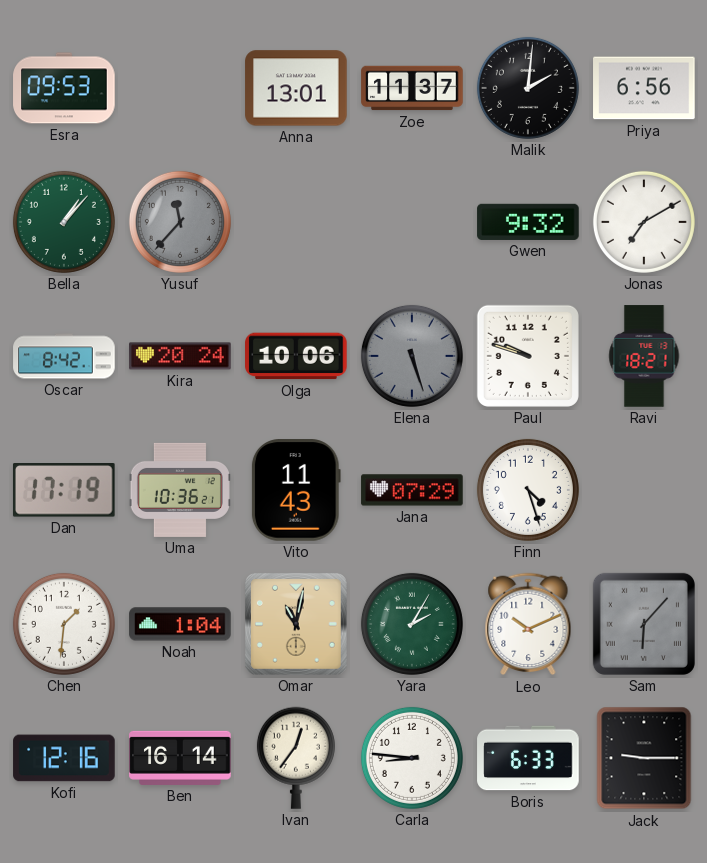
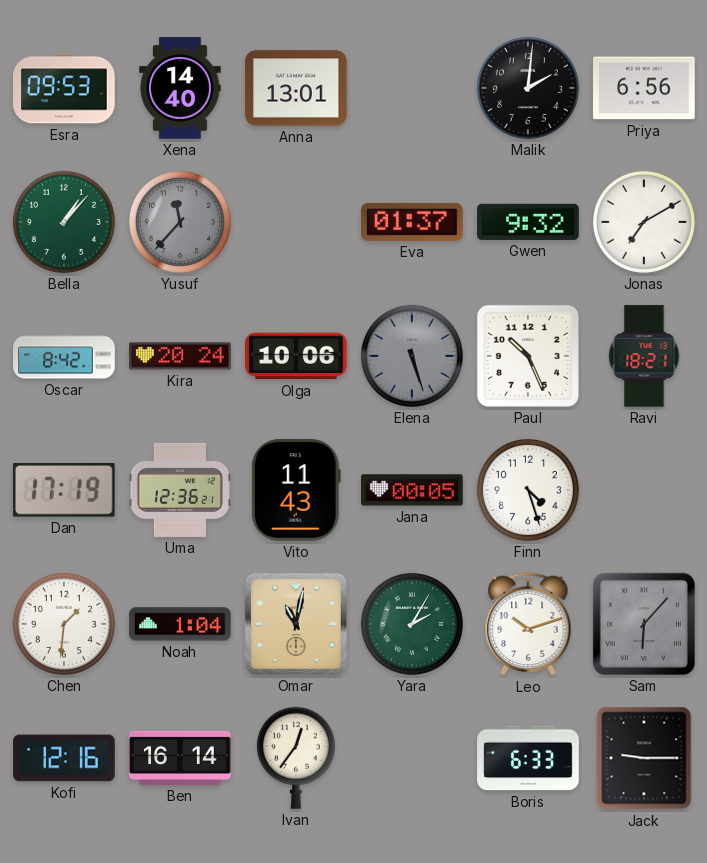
Xena: none -> 14:40
Zoe: 11:37 -> none
Eva: none -> 01:37
Paul: 9:48 -> 10:26
Uma: 10:36 -> 12:36
Jana: 07:29 -> 00:05
Leo: 10:11 -> 10:12
Carla: 8:46 -> none
